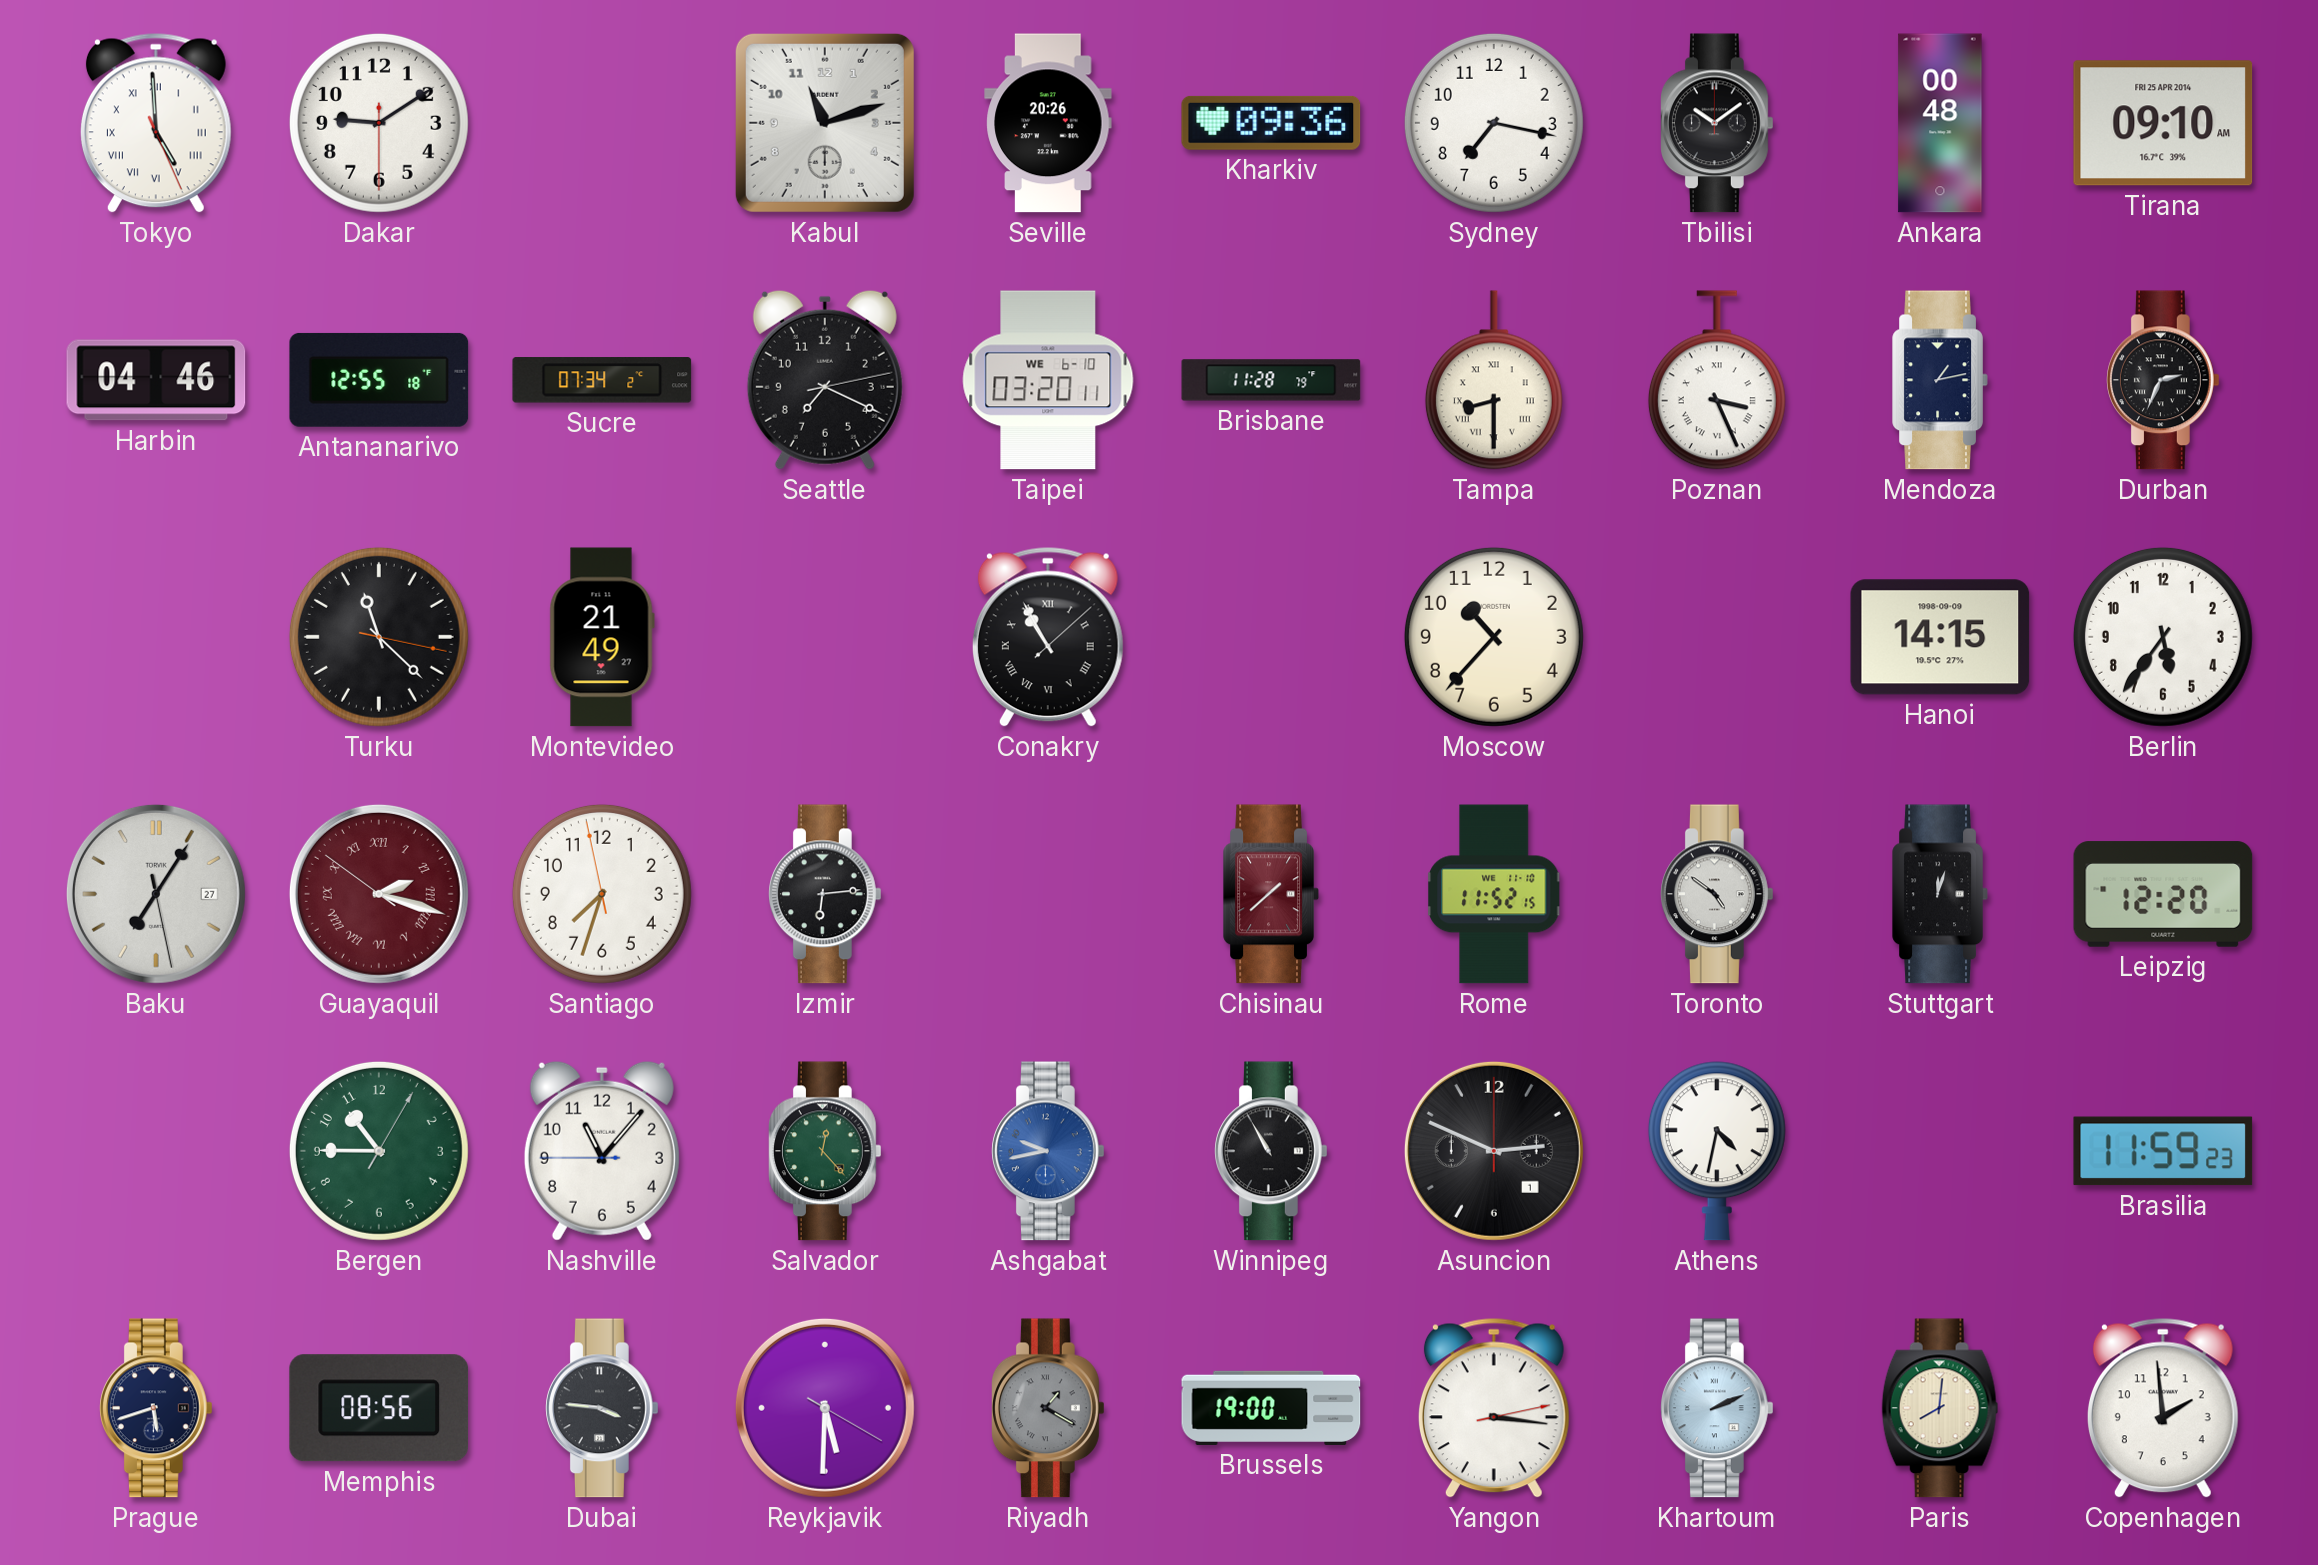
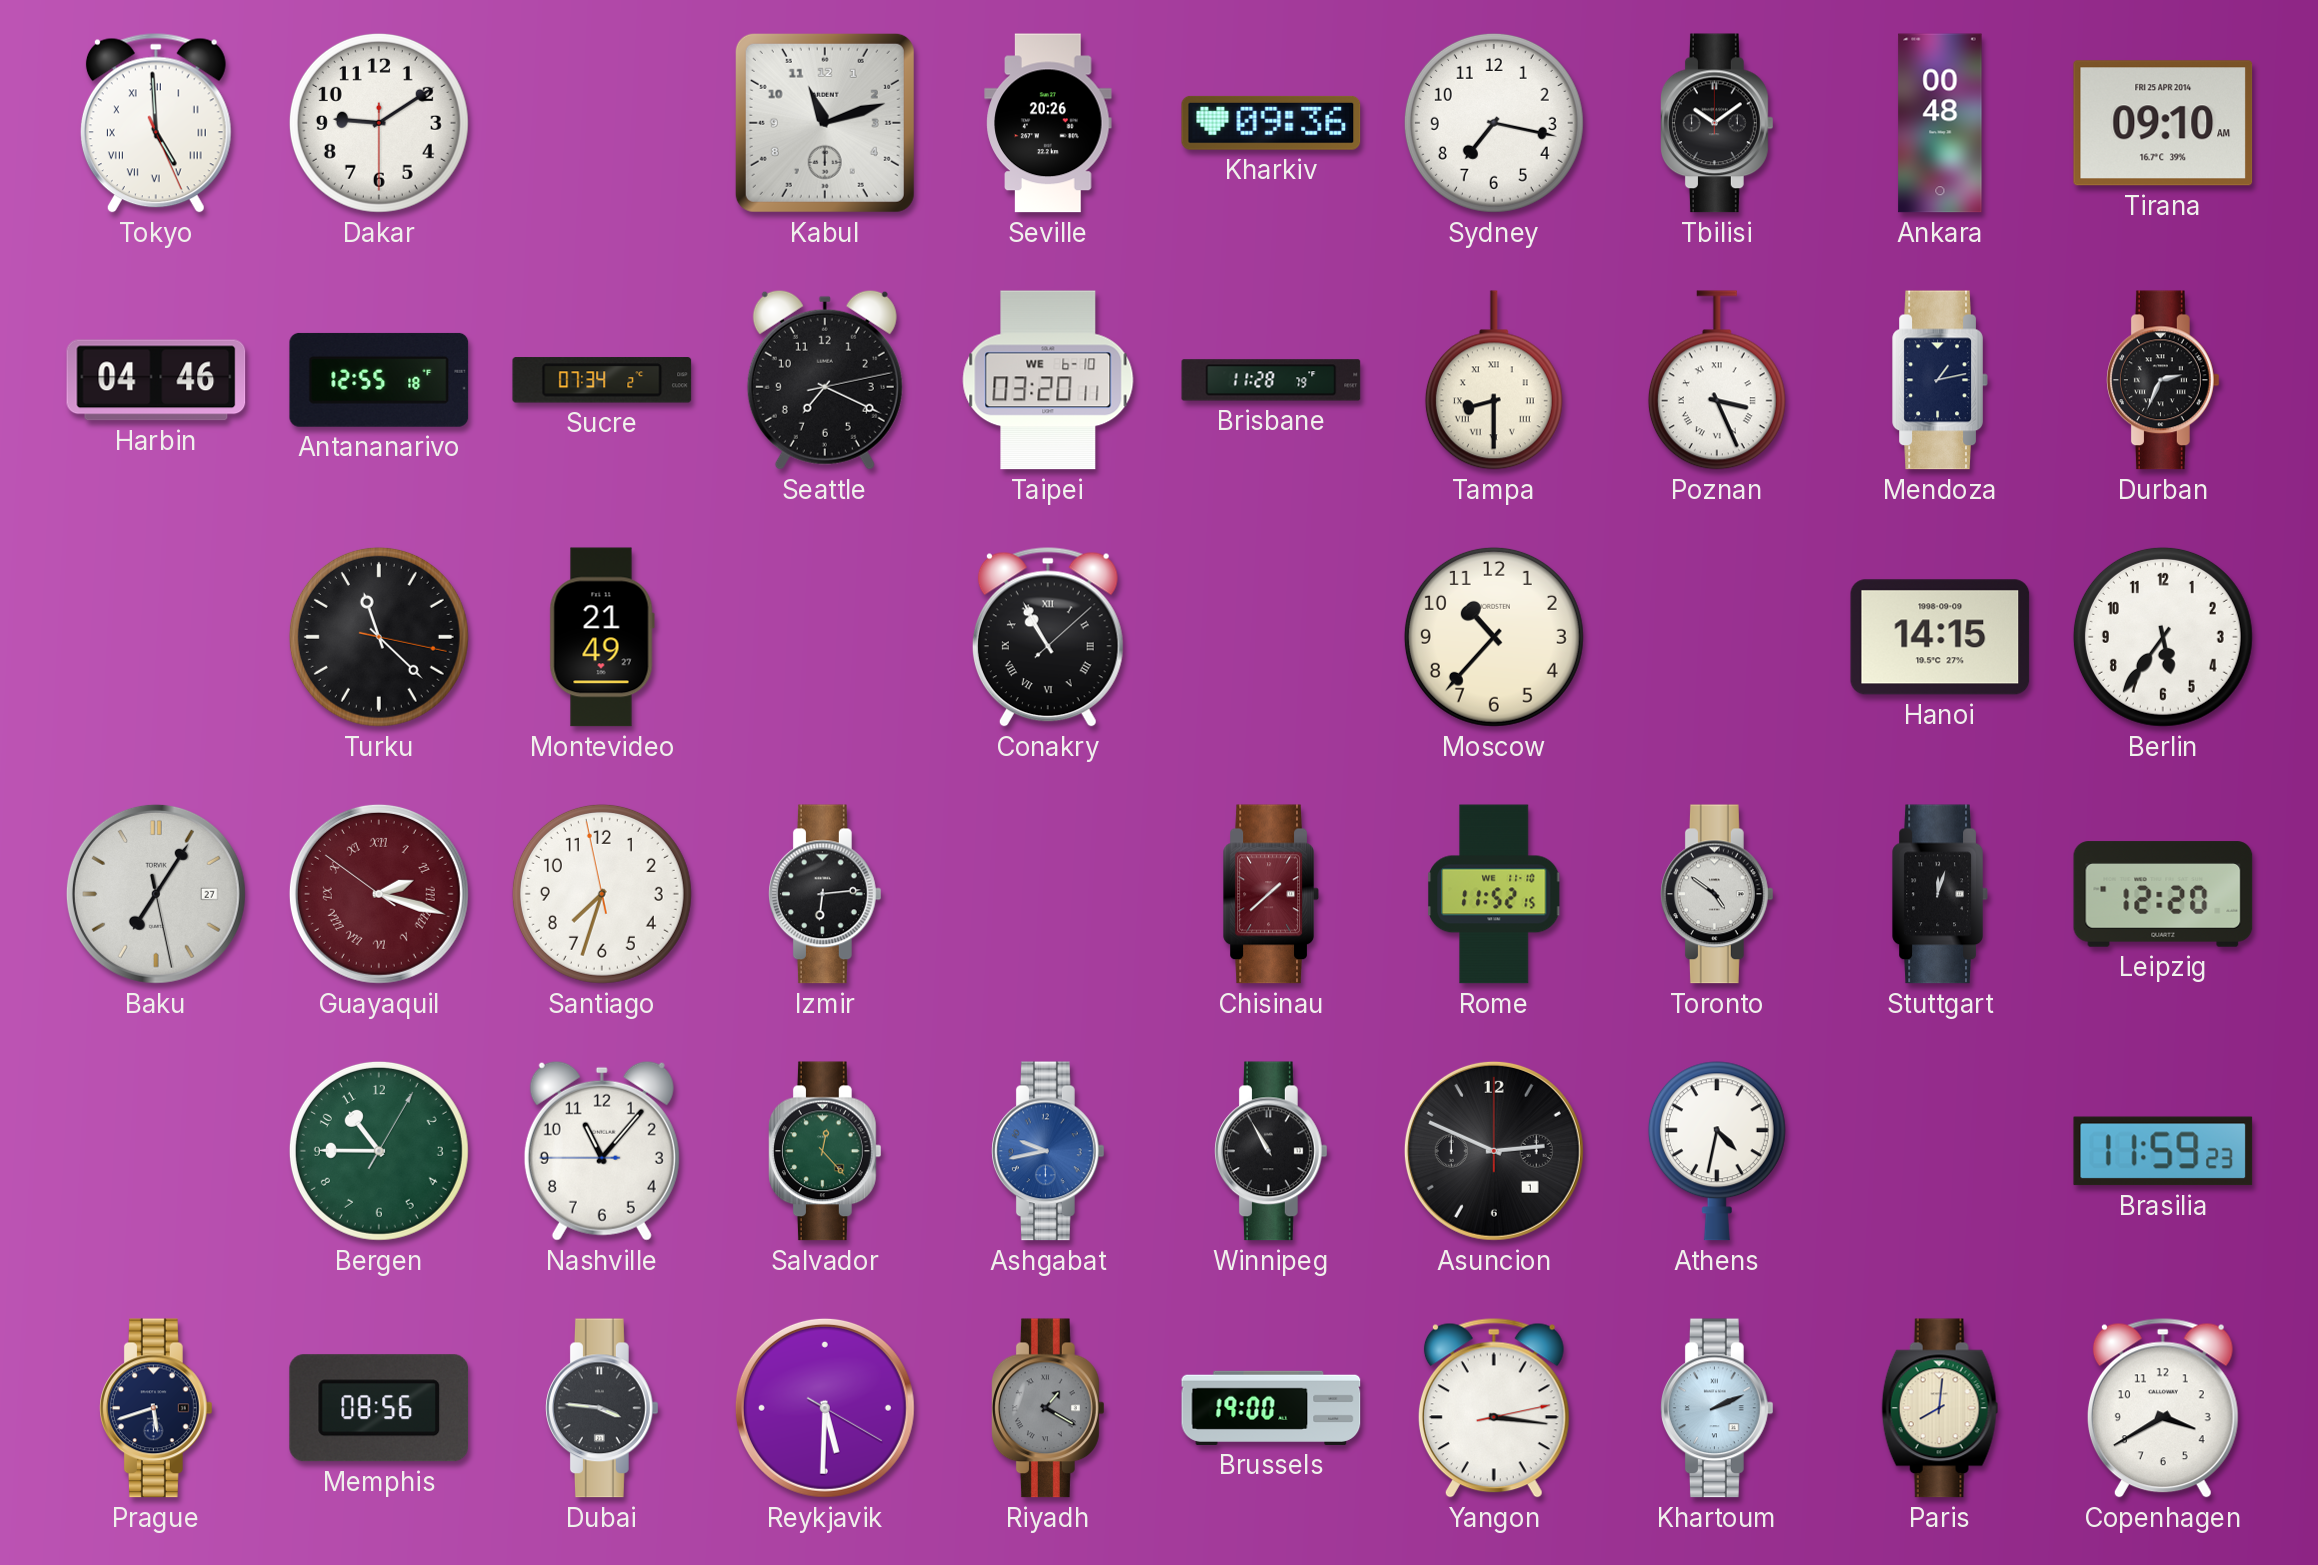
Copenhagen: 1:59 -> 3:40
